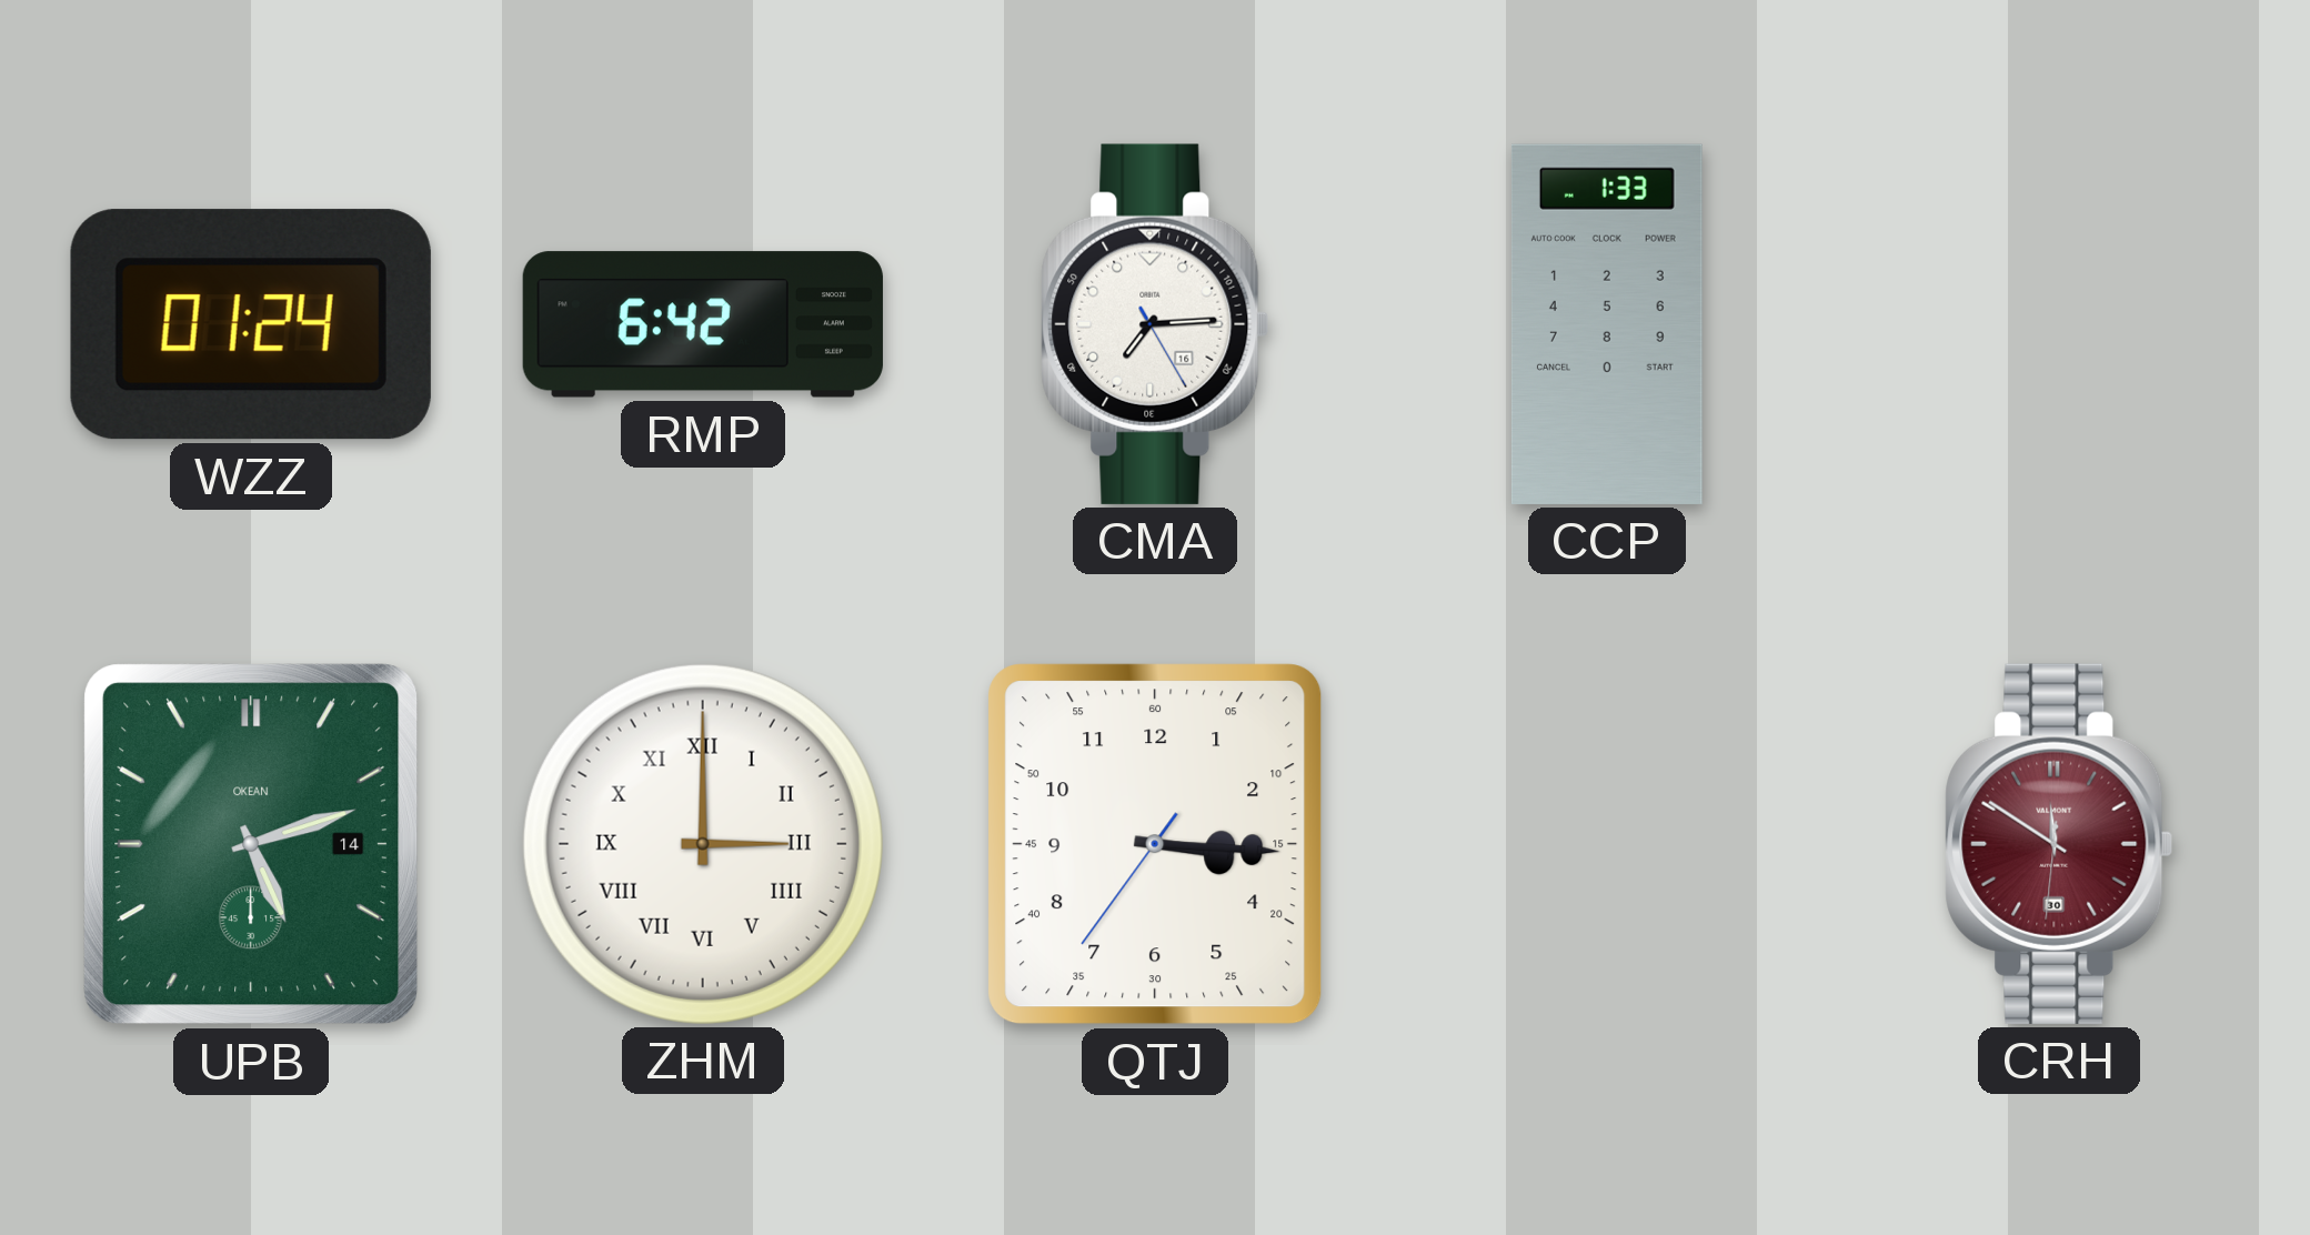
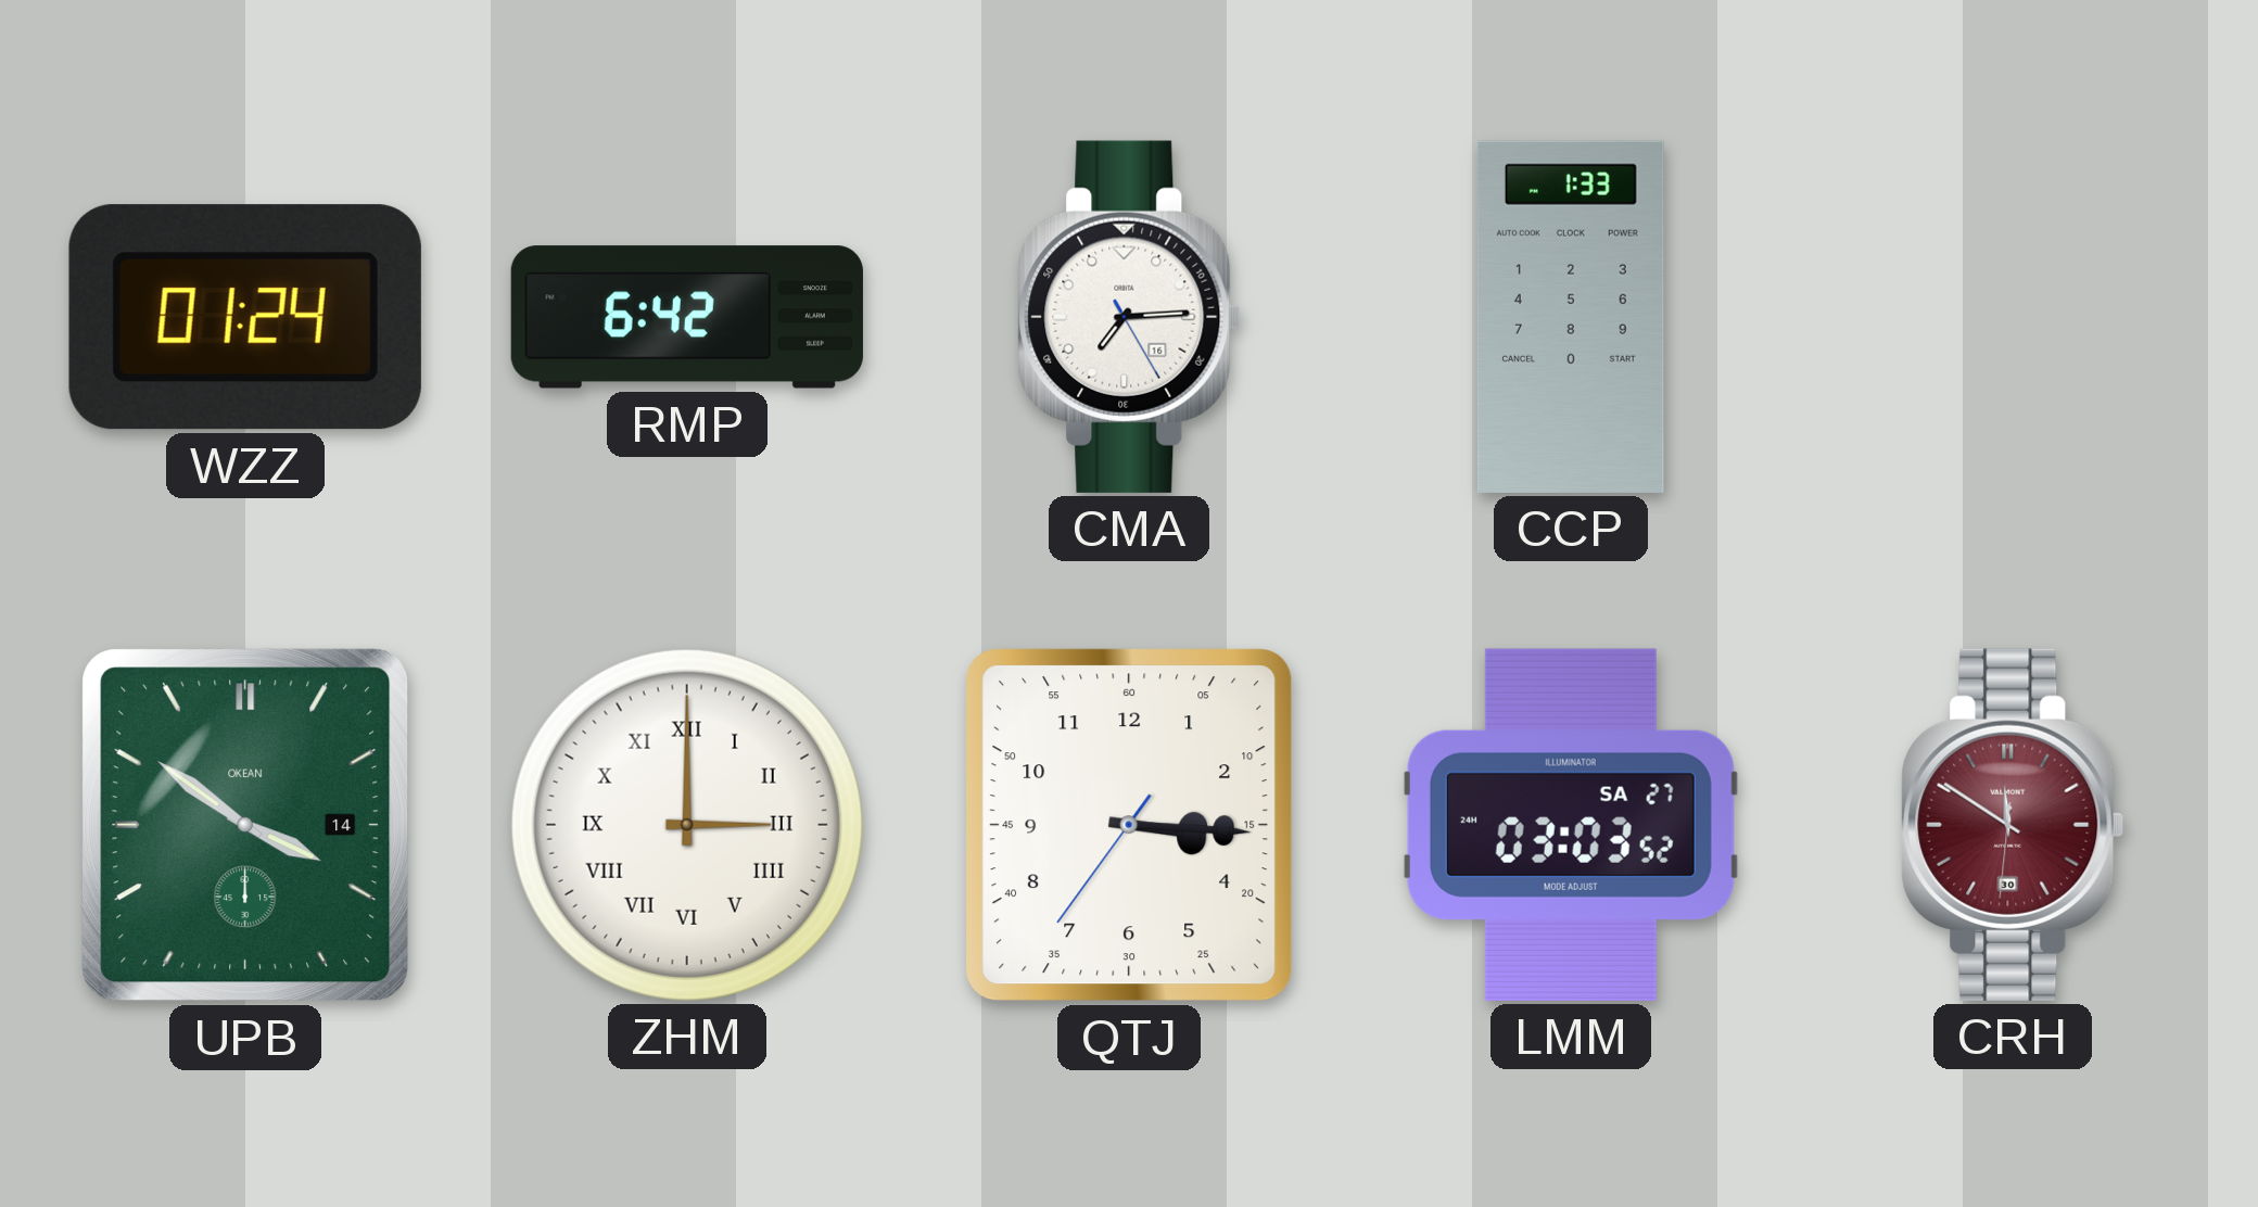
UPB: 5:12 -> 3:51
LMM: none -> 03:03
